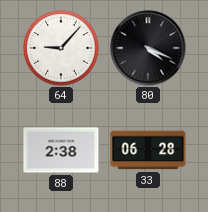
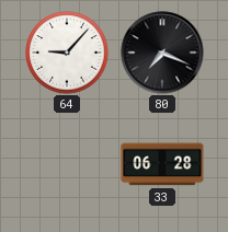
80: 4:19 -> 7:19
88: 2:38 -> none
